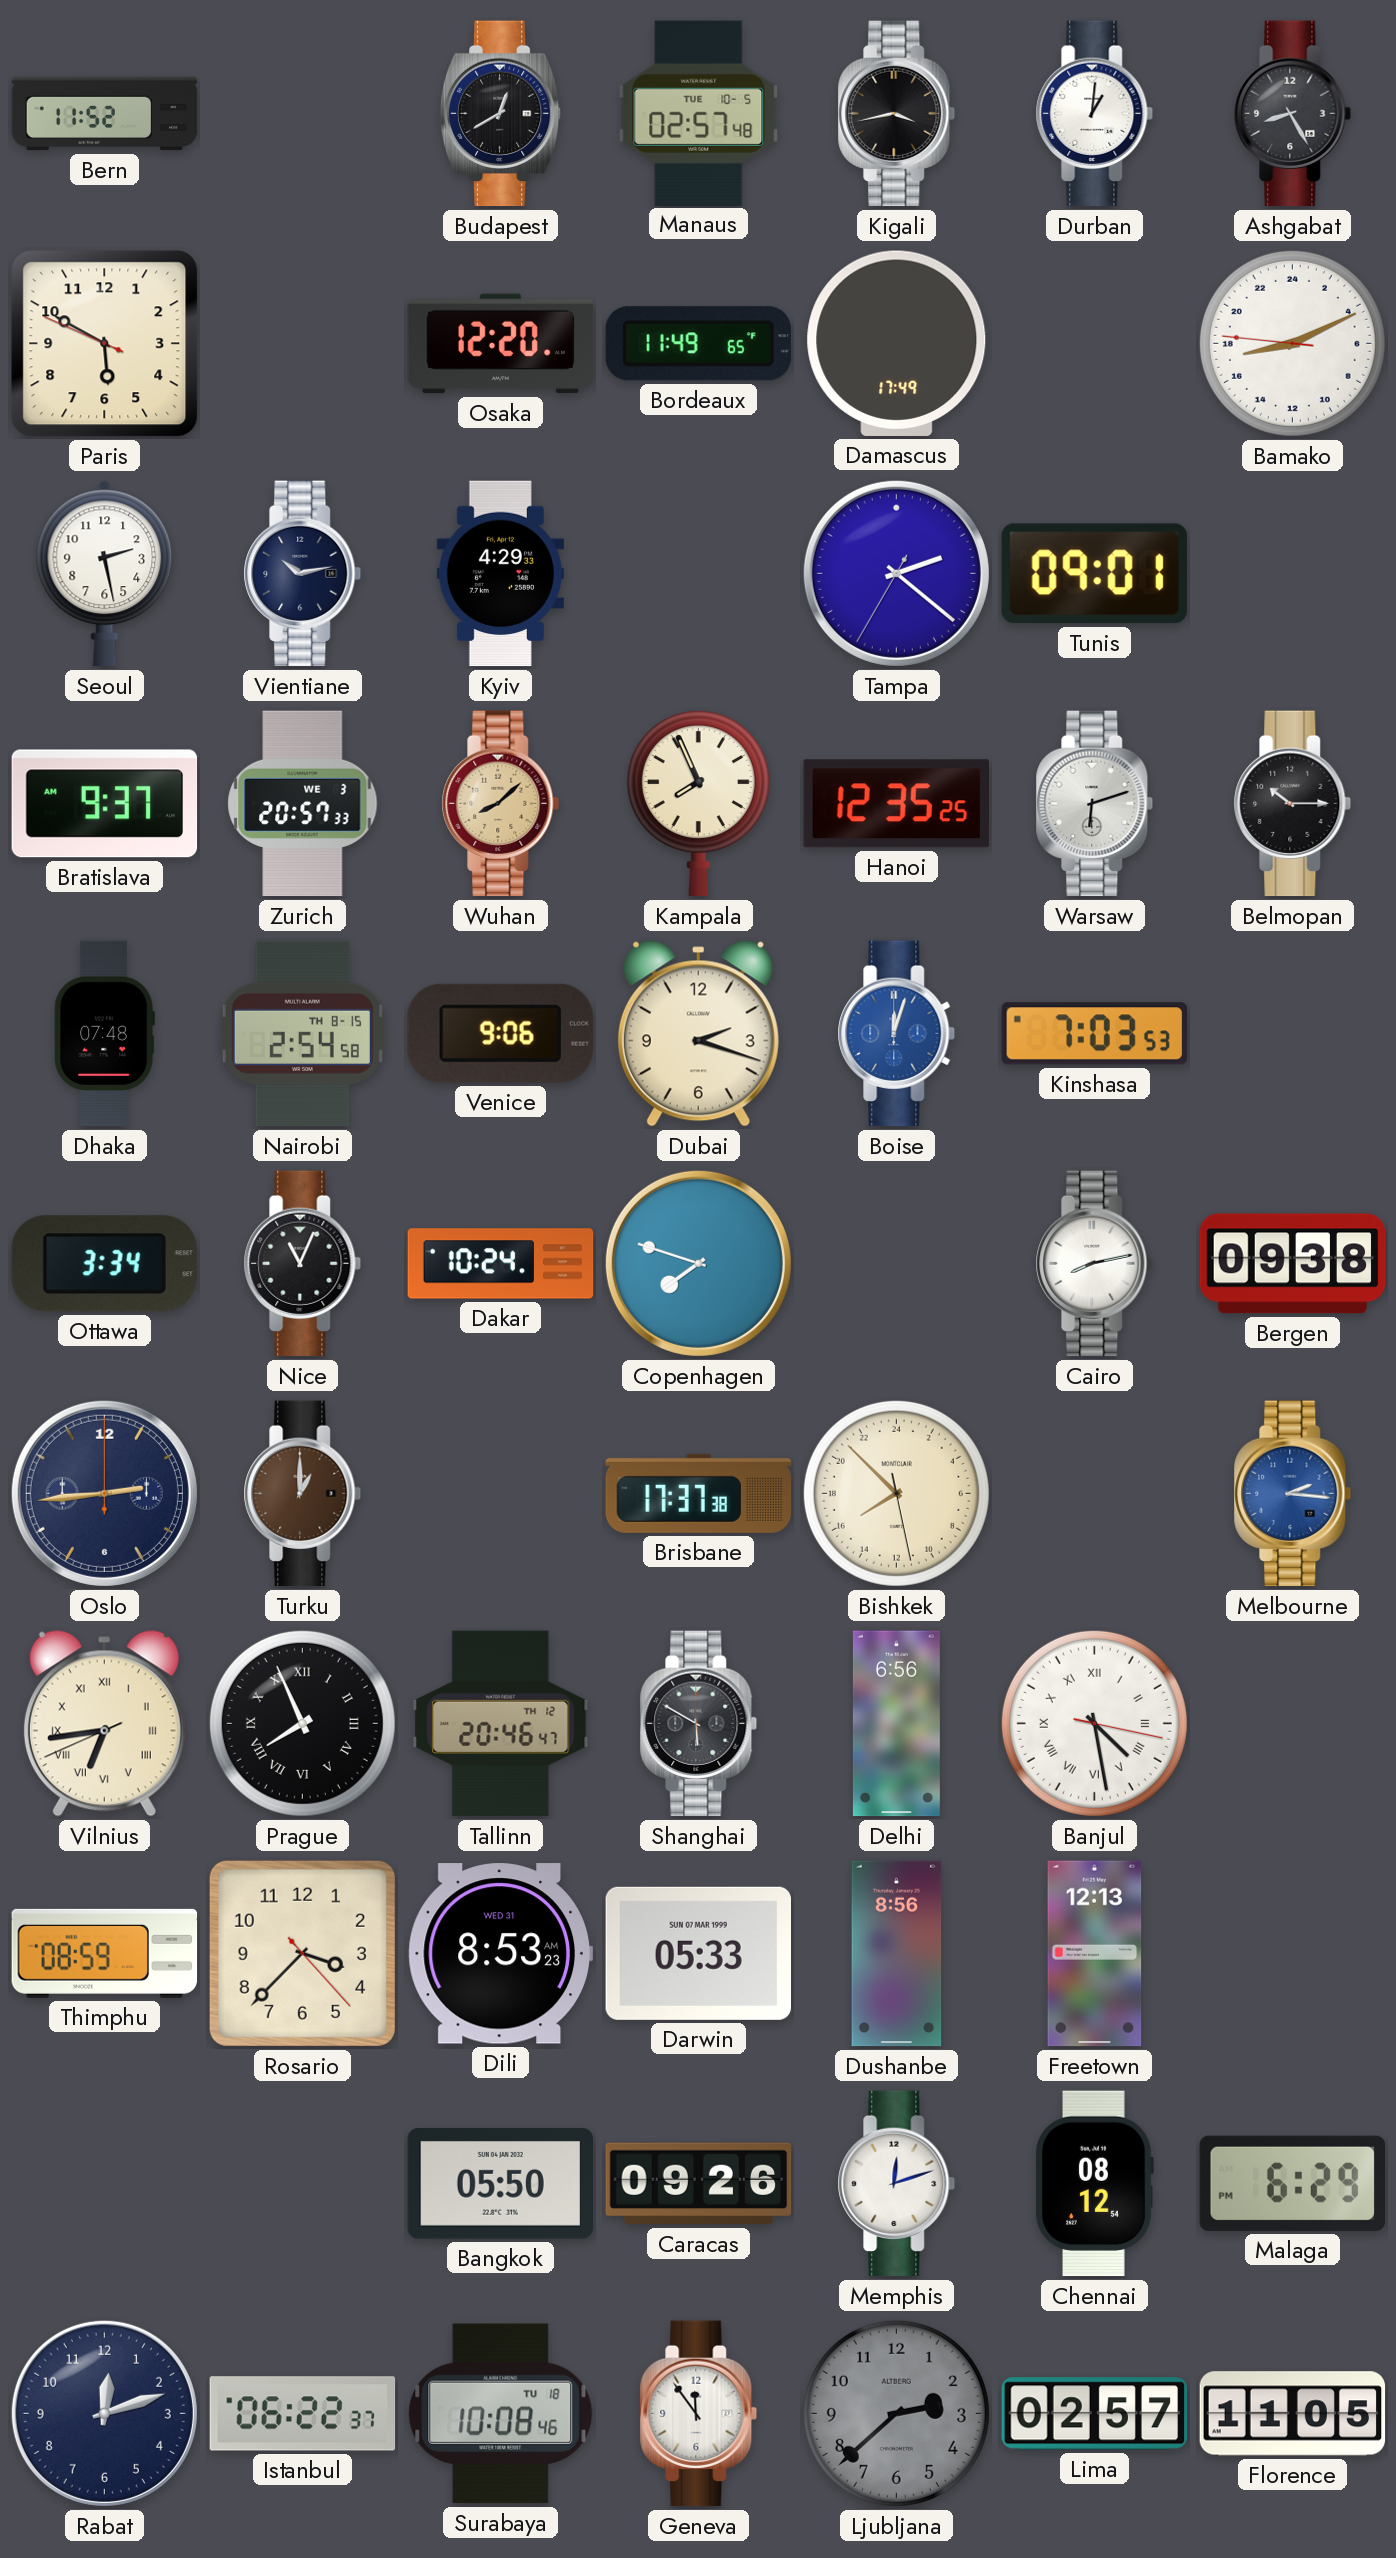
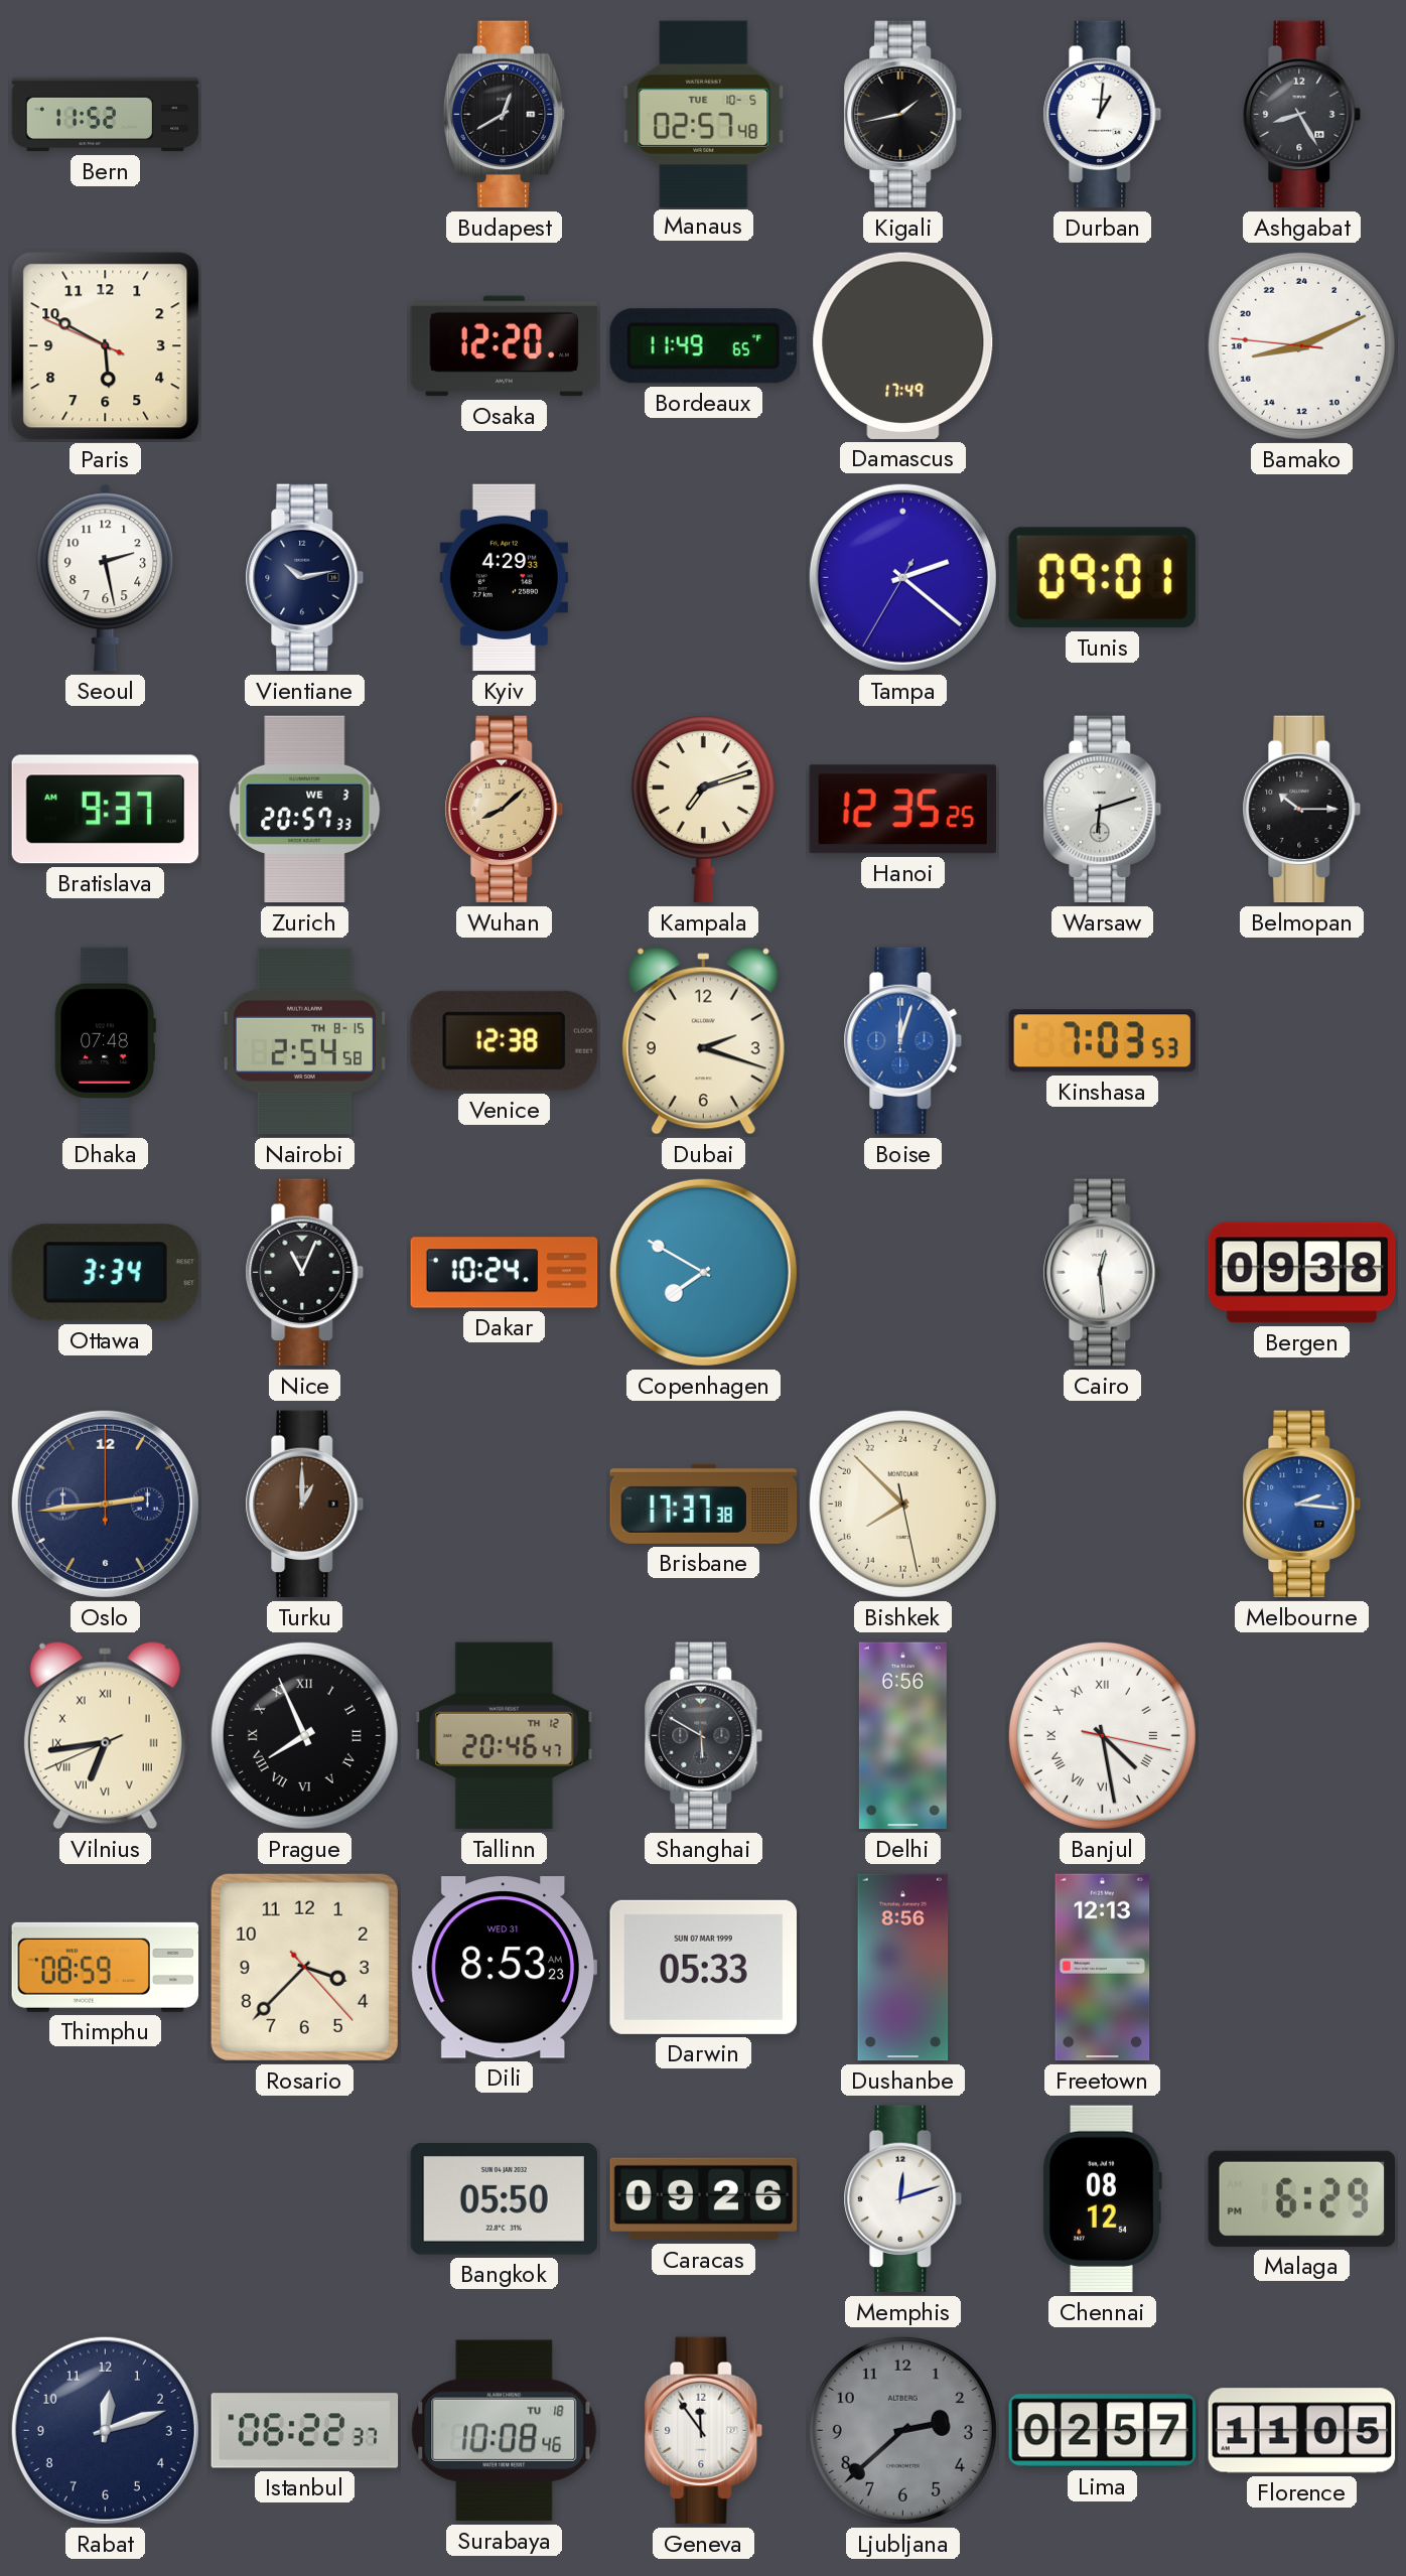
Kigali: 3:43 -> 1:43
Kampala: 7:56 -> 7:12
Venice: 9:06 -> 12:38
Copenhagen: 7:48 -> 7:50
Cairo: 8:13 -> 12:29
